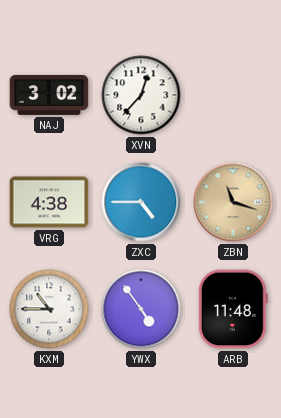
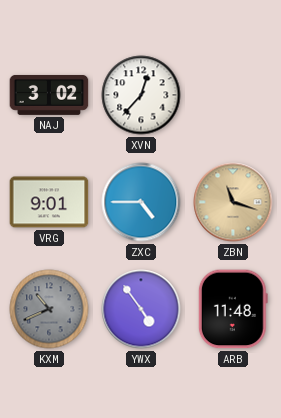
VRG: 4:38 -> 9:01
KXM: 10:45 -> 10:41
KXM dial: white -> grey
